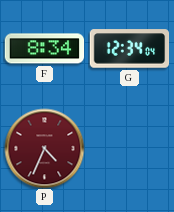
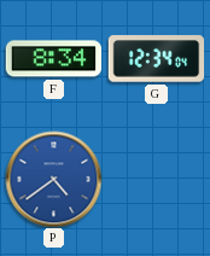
P: 4:34 -> 4:39
P dial: burgundy -> blue
